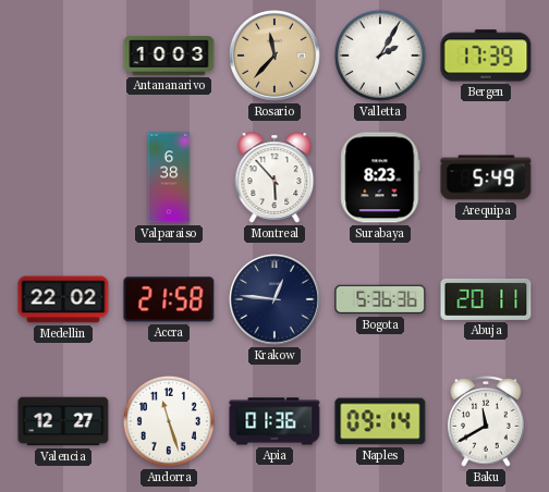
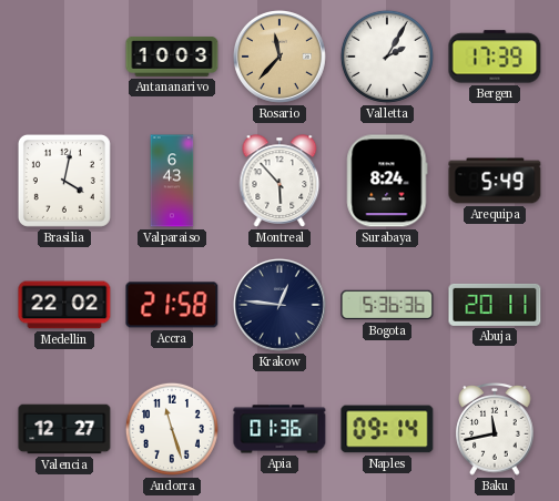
Brasilia: none -> 4:02
Valparaiso: 6:38 -> 6:43
Surabaya: 8:23 -> 8:24
Baku: 11:40 -> 11:43
